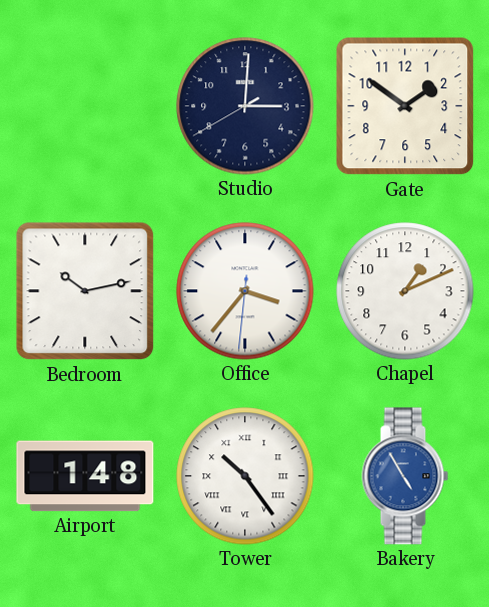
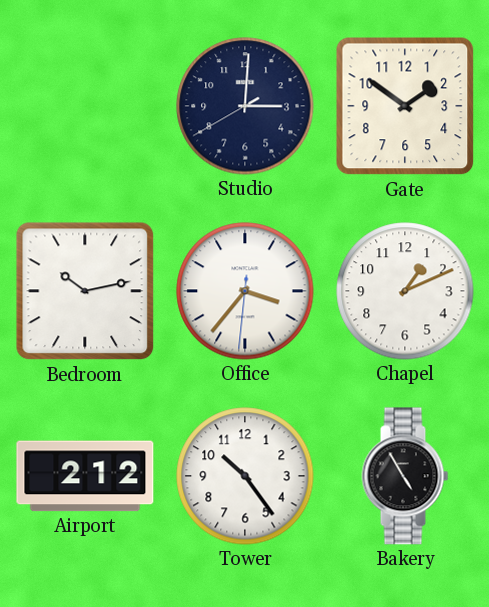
Airport: 1:48 -> 2:12
Tower numerals: Roman -> Arabic
Bakery dial: blue -> black
